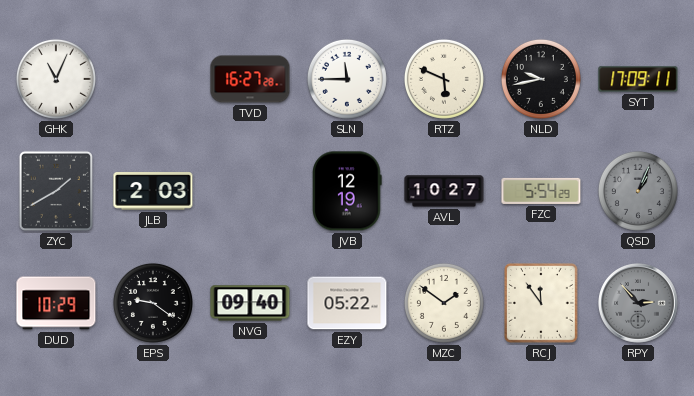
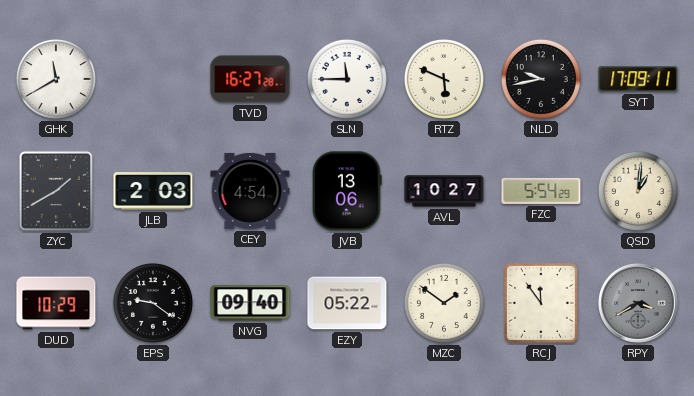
GHK: 11:04 -> 11:40
CEY: none -> 4:54
JVB: 12:19 -> 13:06
QSD: 1:04 -> 1:01
QSD dial: grey -> cream
RPY: 2:53 -> 3:40
